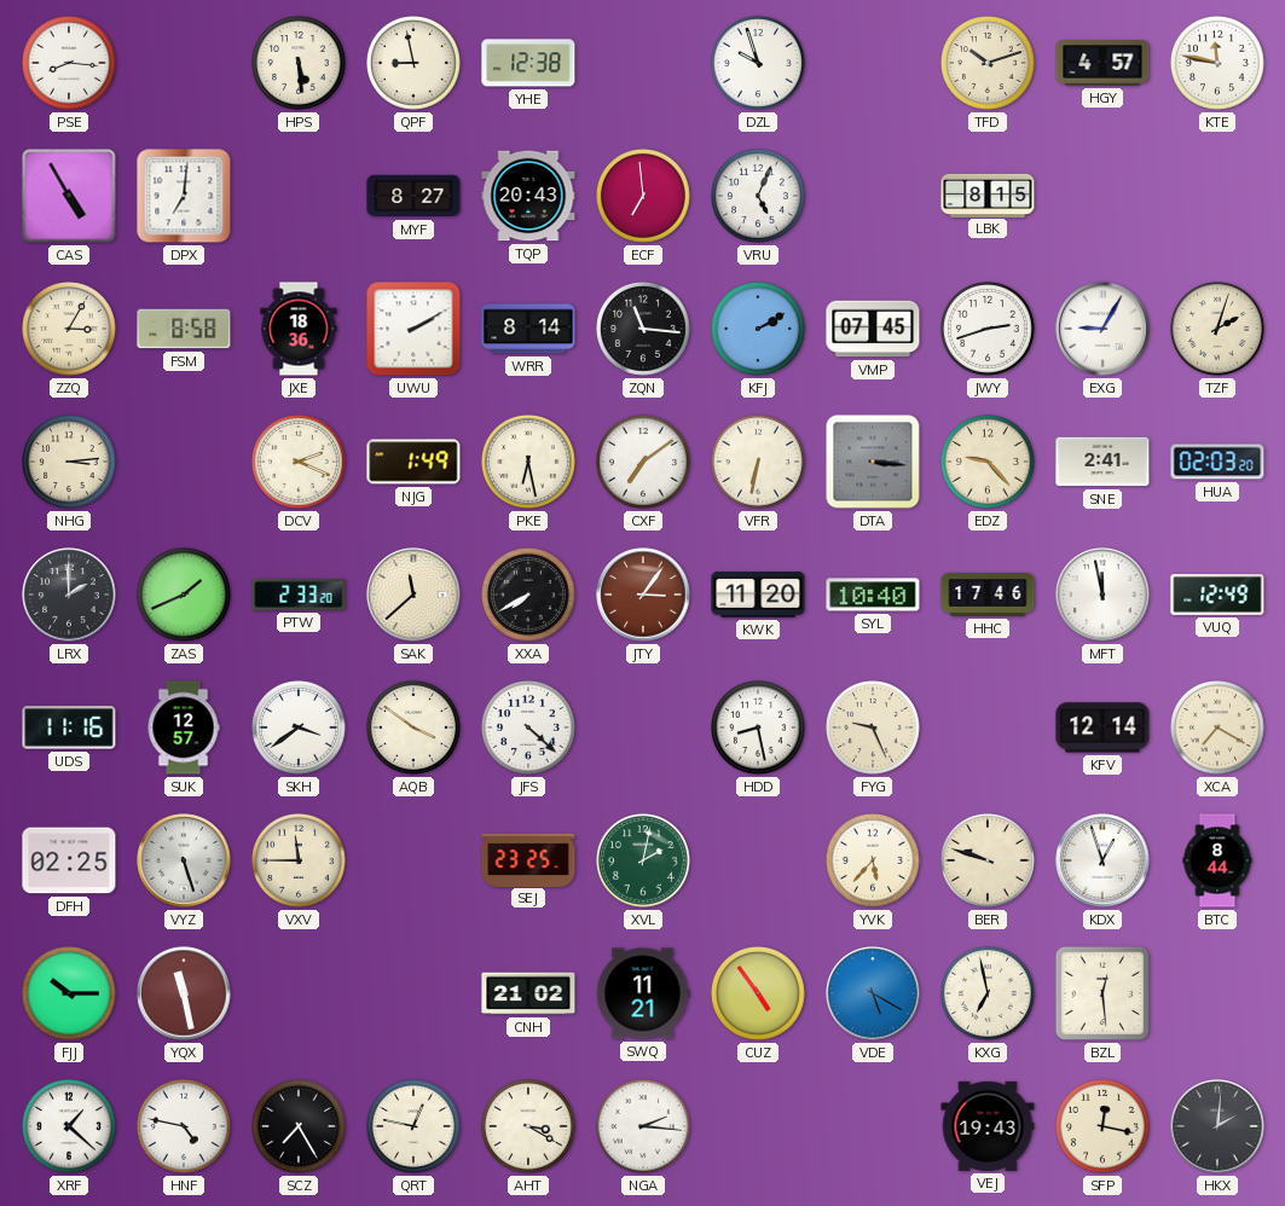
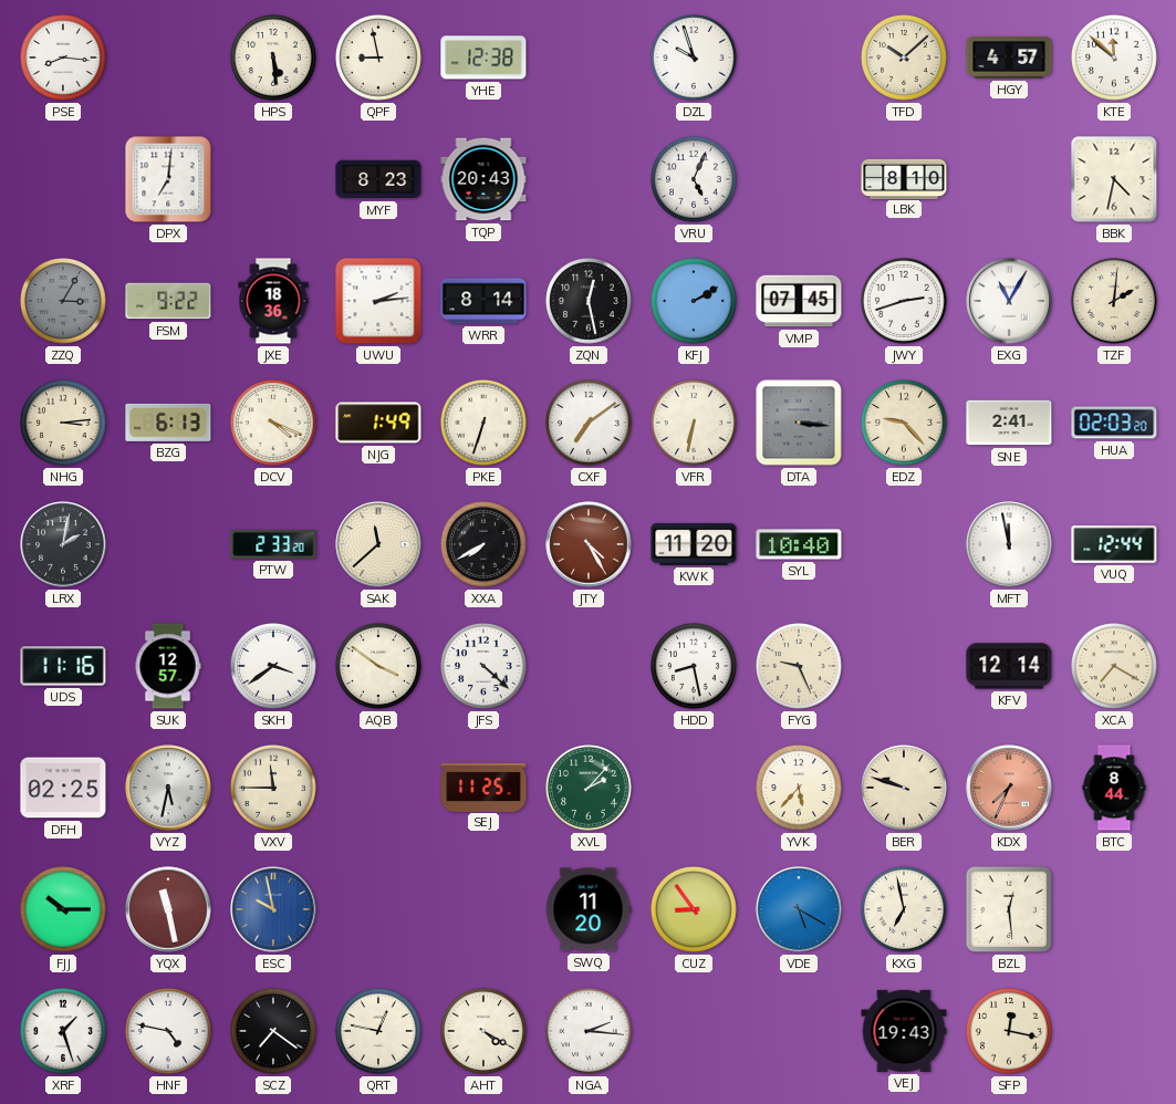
TFD: 10:12 -> 10:08
KTE: 11:47 -> 11:52
CAS: 4:55 -> none
MYF: 8:27 -> 8:23
ECF: 6:59 -> none
LBK: 8:15 -> 8:10
BBK: none -> 4:32
ZZQ dial: cream -> grey
FSM: 8:58 -> 9:22
UWU: 2:10 -> 2:14
ZQN: 11:16 -> 12:28
EXG: 9:05 -> 11:05
TZF: 2:03 -> 2:01
BZG: none -> 6:13
DCV: 2:19 -> 4:19
PKE: 6:28 -> 6:33
LRX: 2:00 -> 2:02
ZAS: 1:41 -> none
JTY: 3:06 -> 4:25
HHC: 17:46 -> none
VUQ: 12:49 -> 12:44
VYZ: 5:27 -> 5:32
SEJ: 23:25 -> 11:25
XVL: 2:02 -> 2:07
KDX: 12:57 -> 7:34
KDX dial: white -> salmon
ESC: none -> 9:58
CNH: 21:02 -> none
SWQ: 11:21 -> 11:20
CUZ: 4:54 -> 8:54
XRF: 1:22 -> 1:27
SCZ: 7:25 -> 7:21
AHT: 3:20 -> 4:20
HKX: 2:01 -> none
